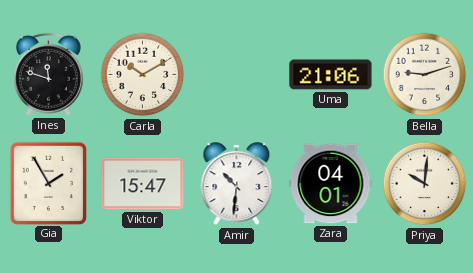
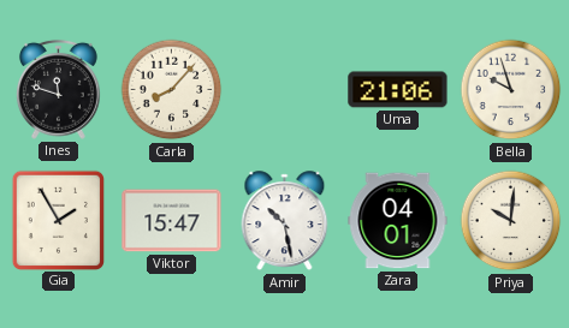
Carla: 10:10 -> 8:07
Bella: 9:12 -> 9:57
Amir: 10:31 -> 10:28
